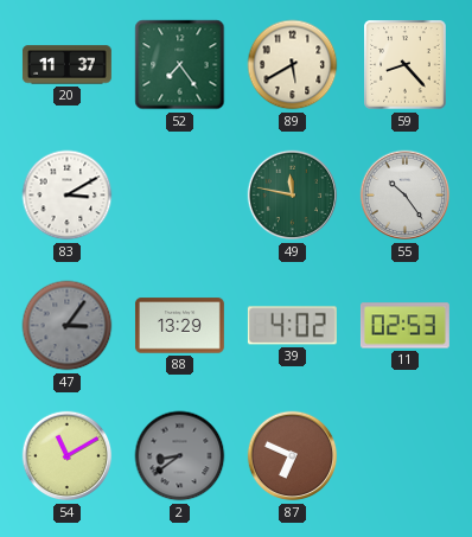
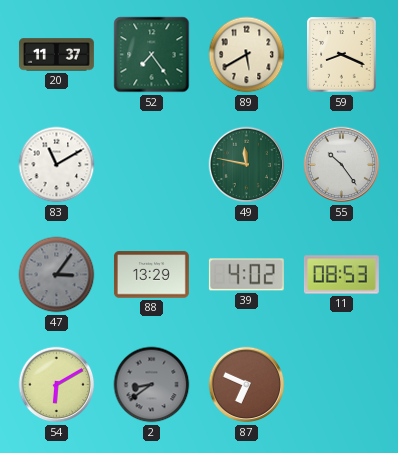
59: 8:23 -> 8:19
83: 3:10 -> 11:10
11: 02:53 -> 08:53
54: 11:10 -> 6:10
